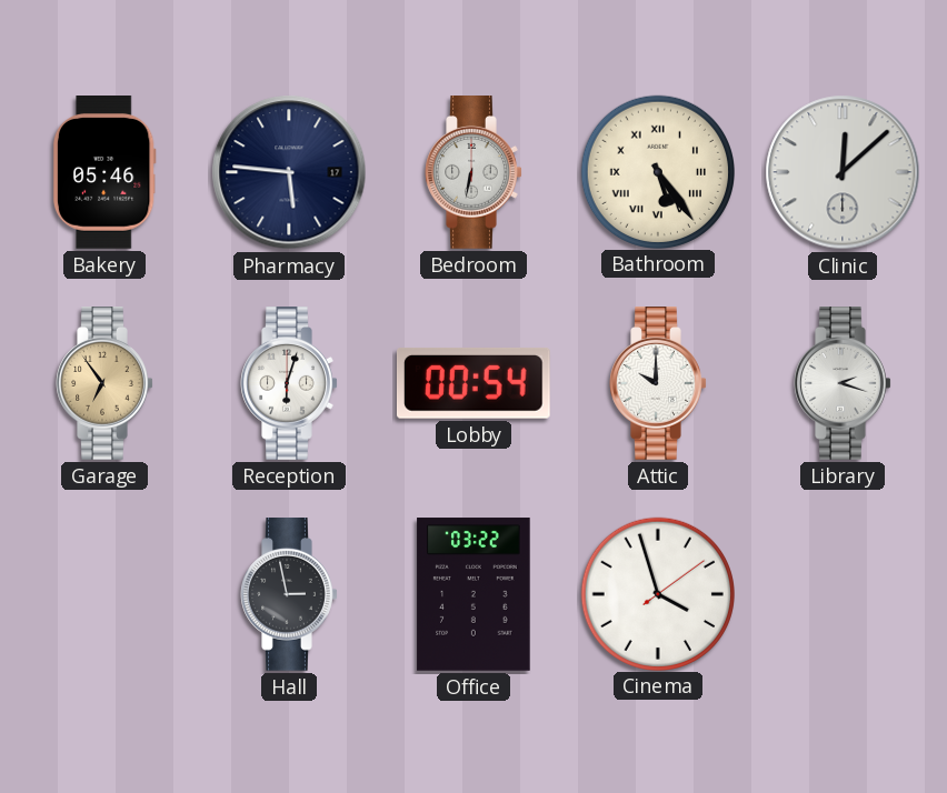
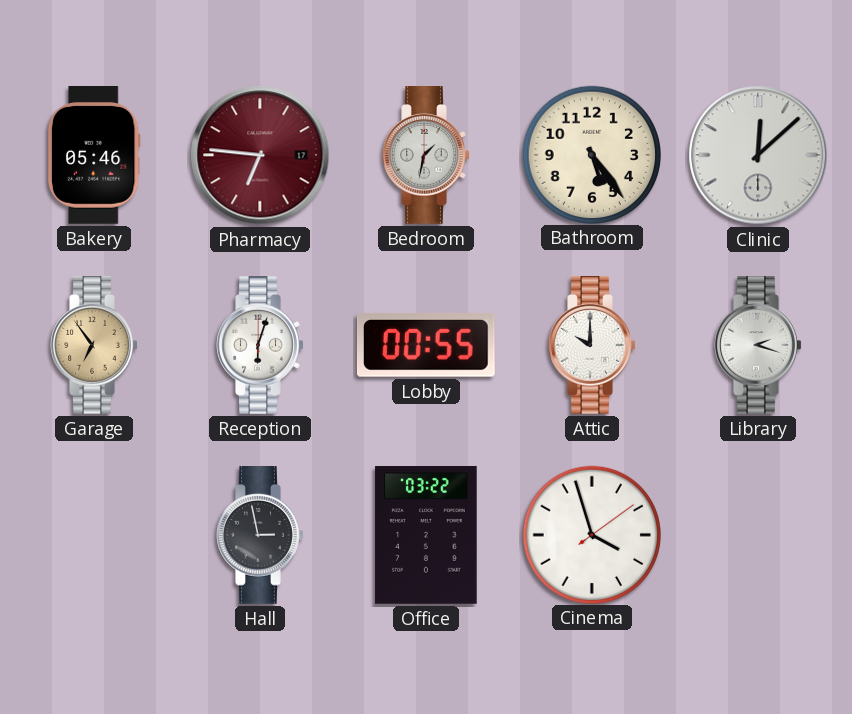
Pharmacy: 5:46 -> 6:46
Pharmacy dial: navy -> burgundy
Bedroom: 6:32 -> 1:32
Bathroom numerals: Roman -> Arabic
Lobby: 00:54 -> 00:55
